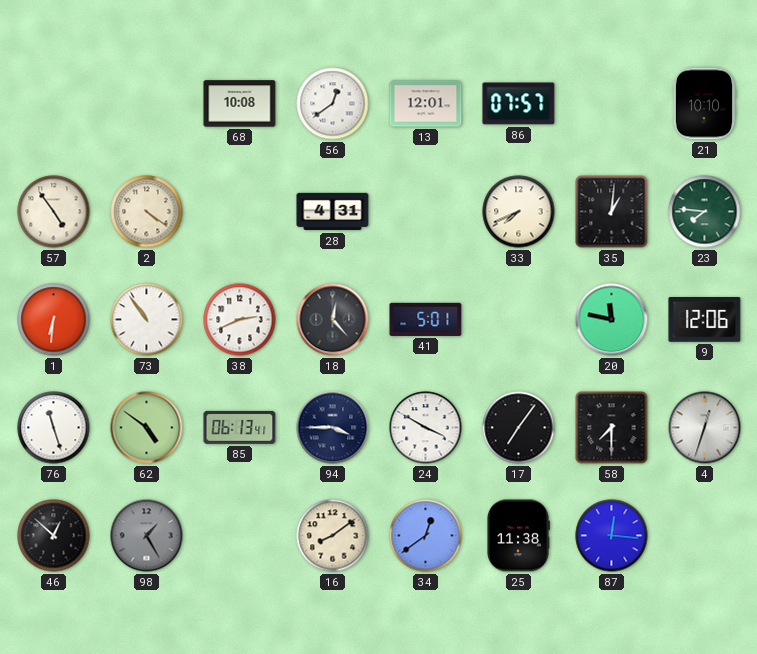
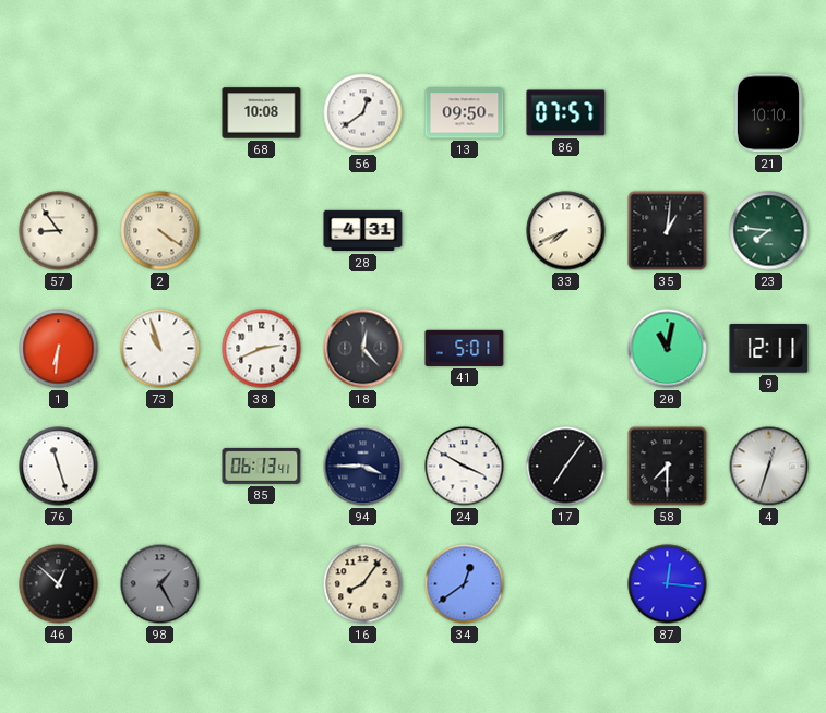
13: 12:01 -> 09:50
57: 4:54 -> 8:54
73: 10:54 -> 10:57
20: 11:47 -> 11:02
9: 12:06 -> 12:11
62: 4:51 -> none
16: 8:09 -> 8:06
25: 11:38 -> none
